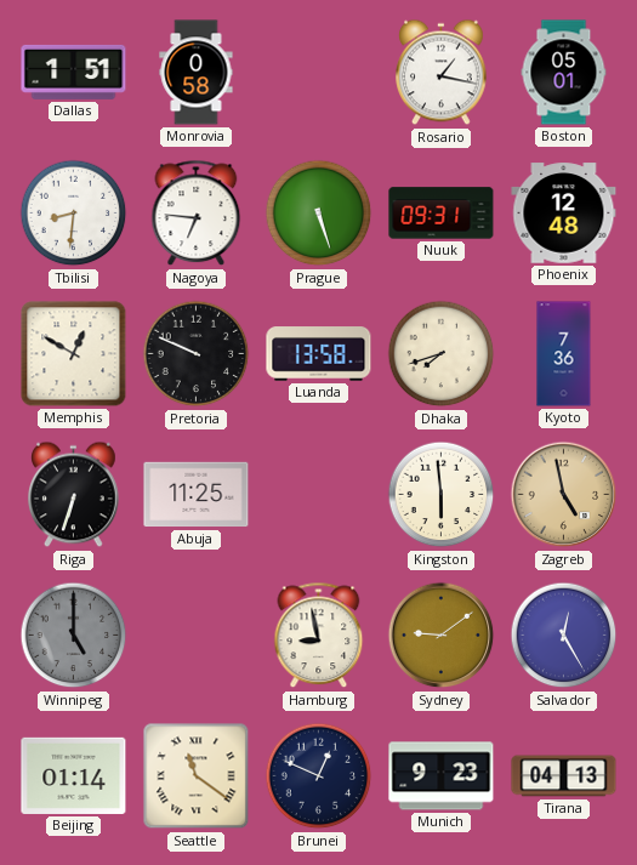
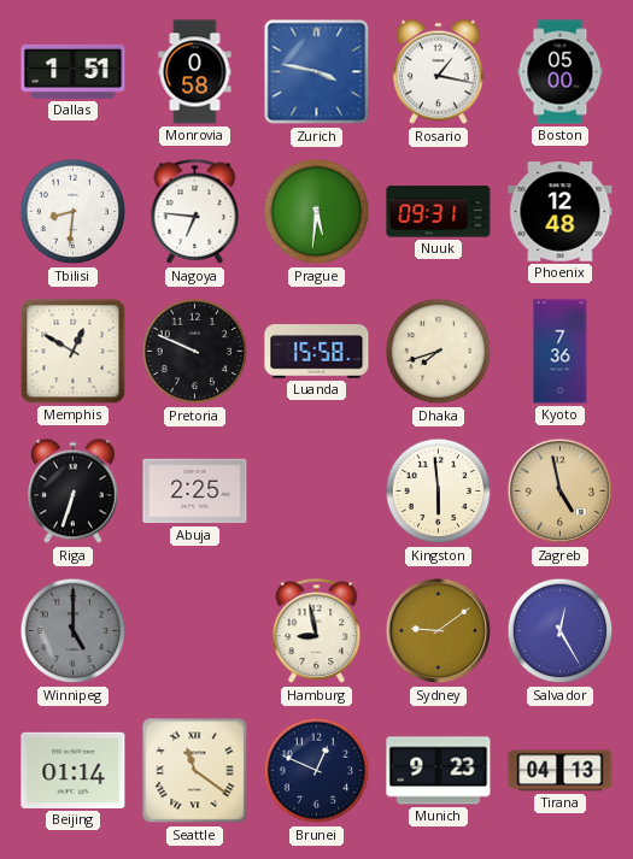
Zurich: none -> 3:47
Boston: 05:01 -> 05:00
Prague: 5:27 -> 5:31
Luanda: 13:58 -> 15:58
Abuja: 11:25 -> 2:25
